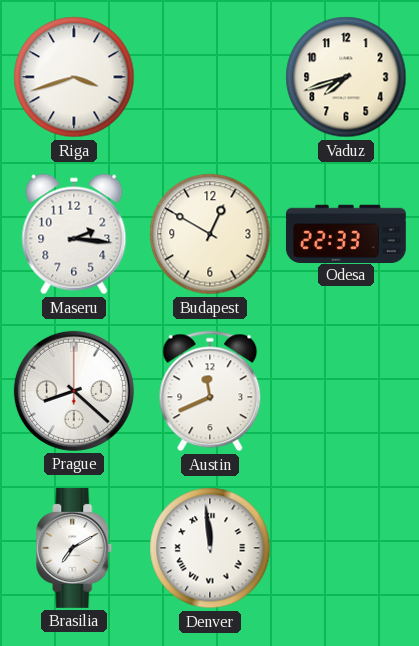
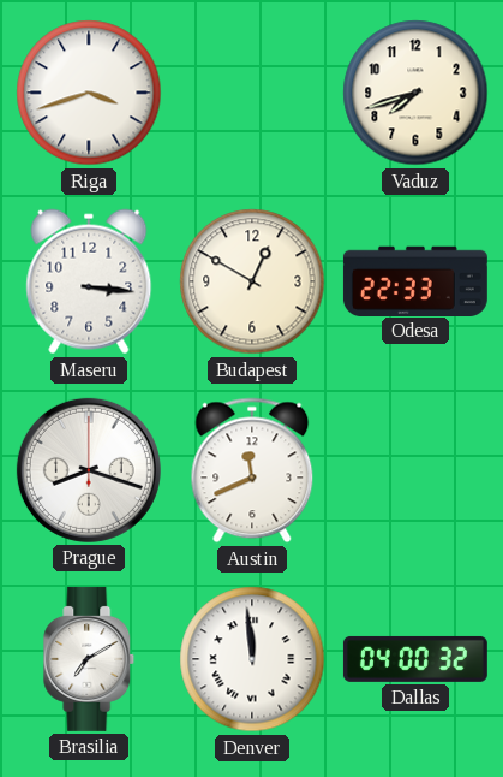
Maseru: 2:16 -> 3:16
Prague: 8:22 -> 8:18
Dallas: none -> 04:00
